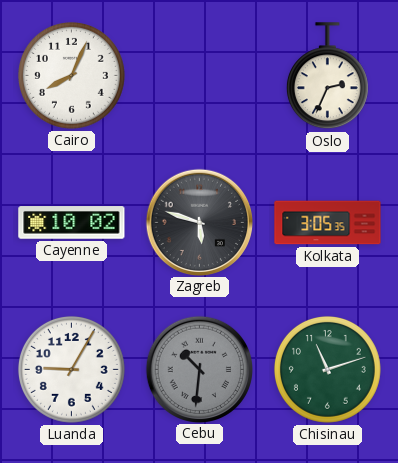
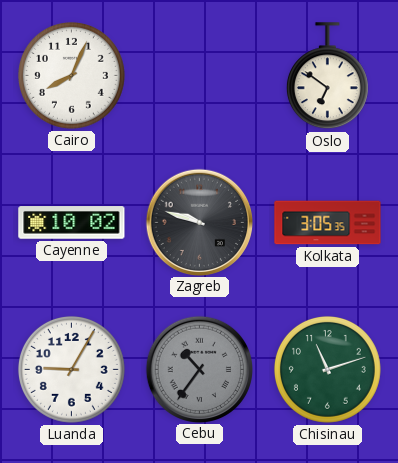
Oslo: 2:34 -> 6:51
Zagreb: 5:48 -> 9:48
Cebu: 10:31 -> 10:36
